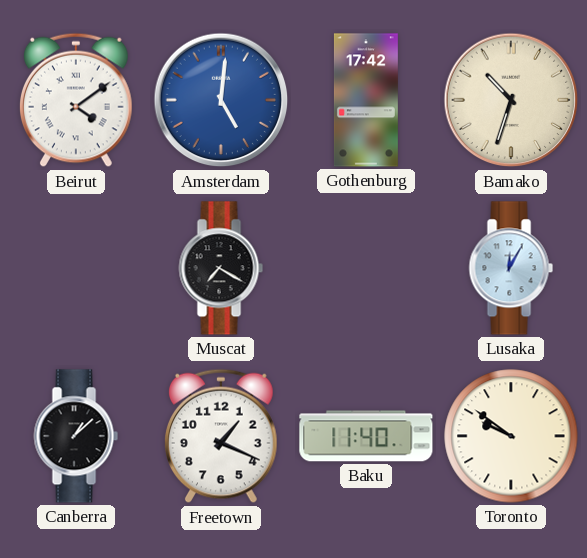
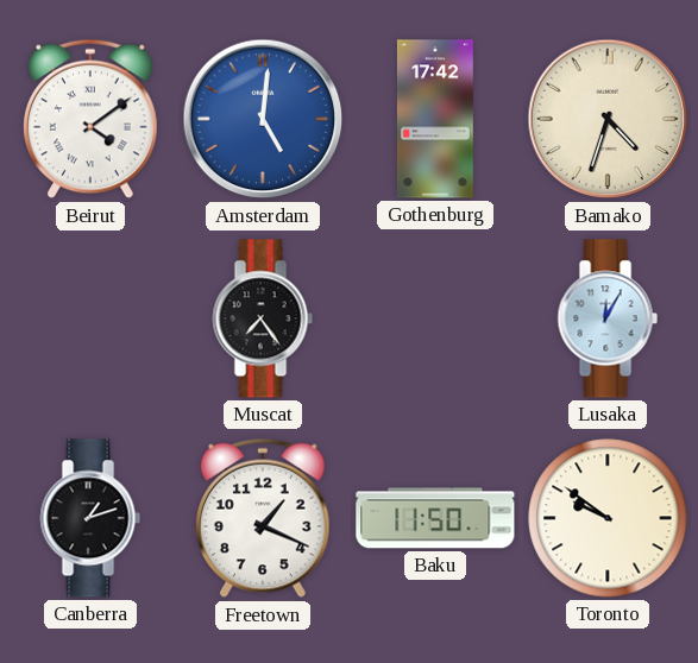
Bamako: 10:33 -> 4:33
Muscat: 7:20 -> 7:24
Canberra: 1:08 -> 1:12
Baku: 11:40 -> 11:50
